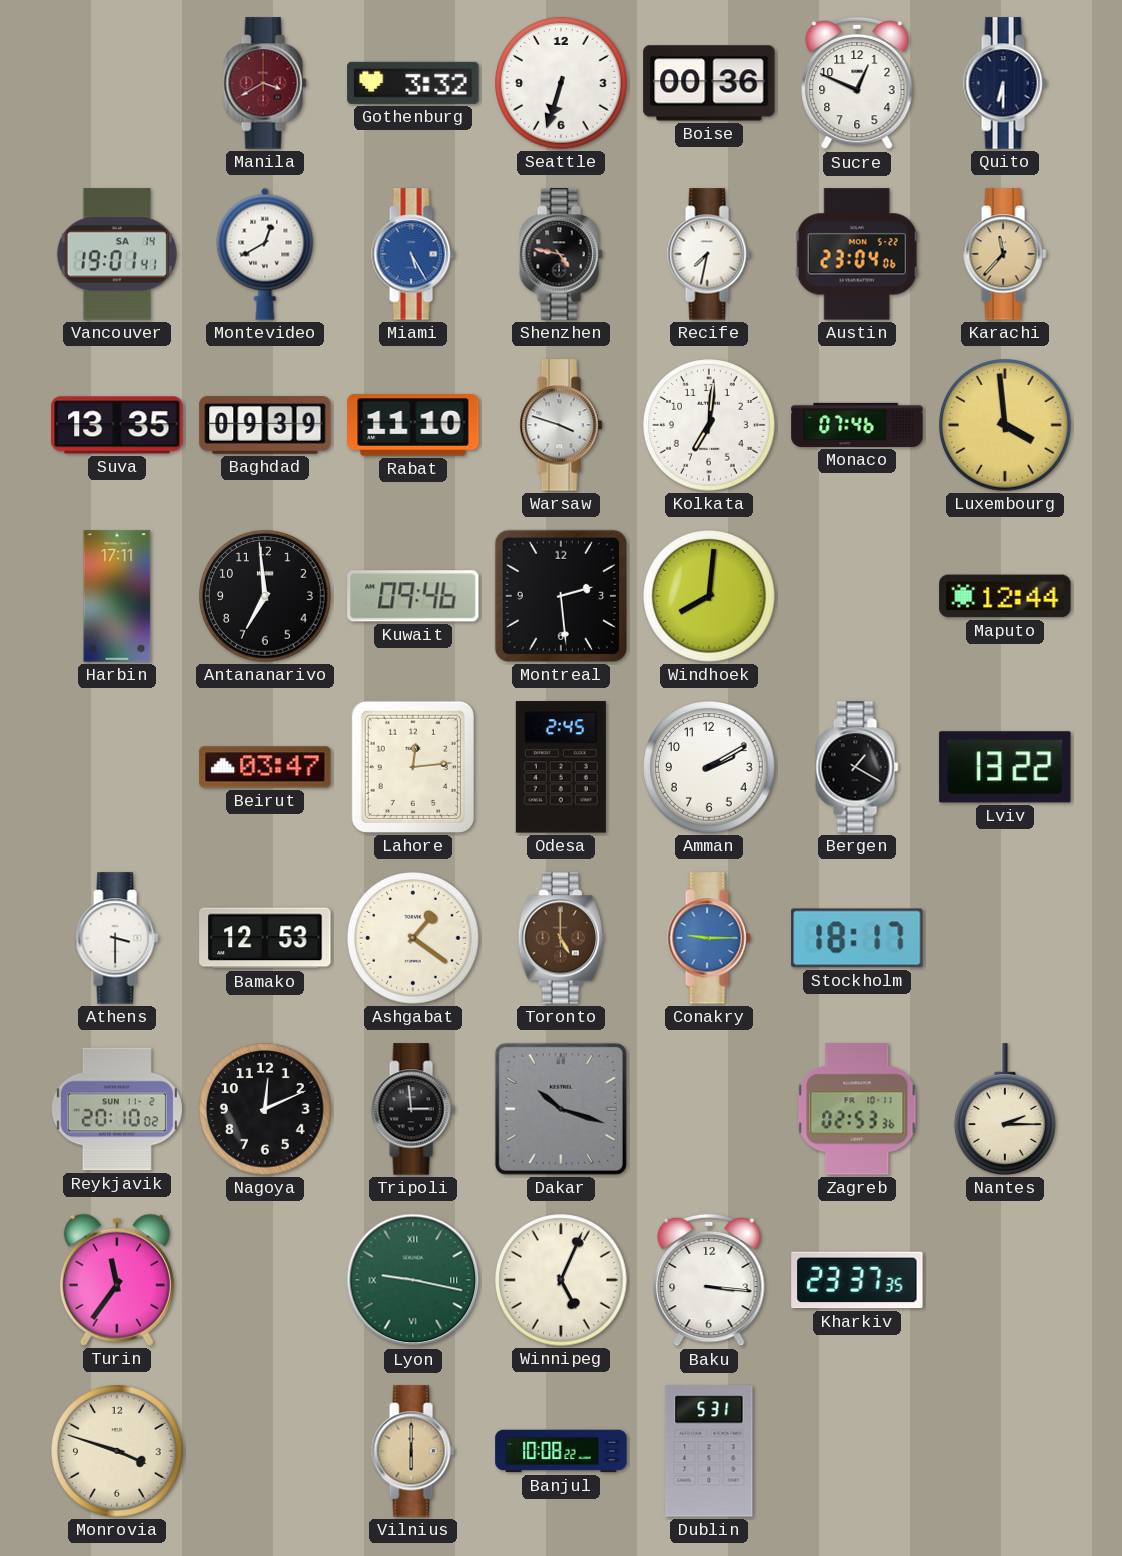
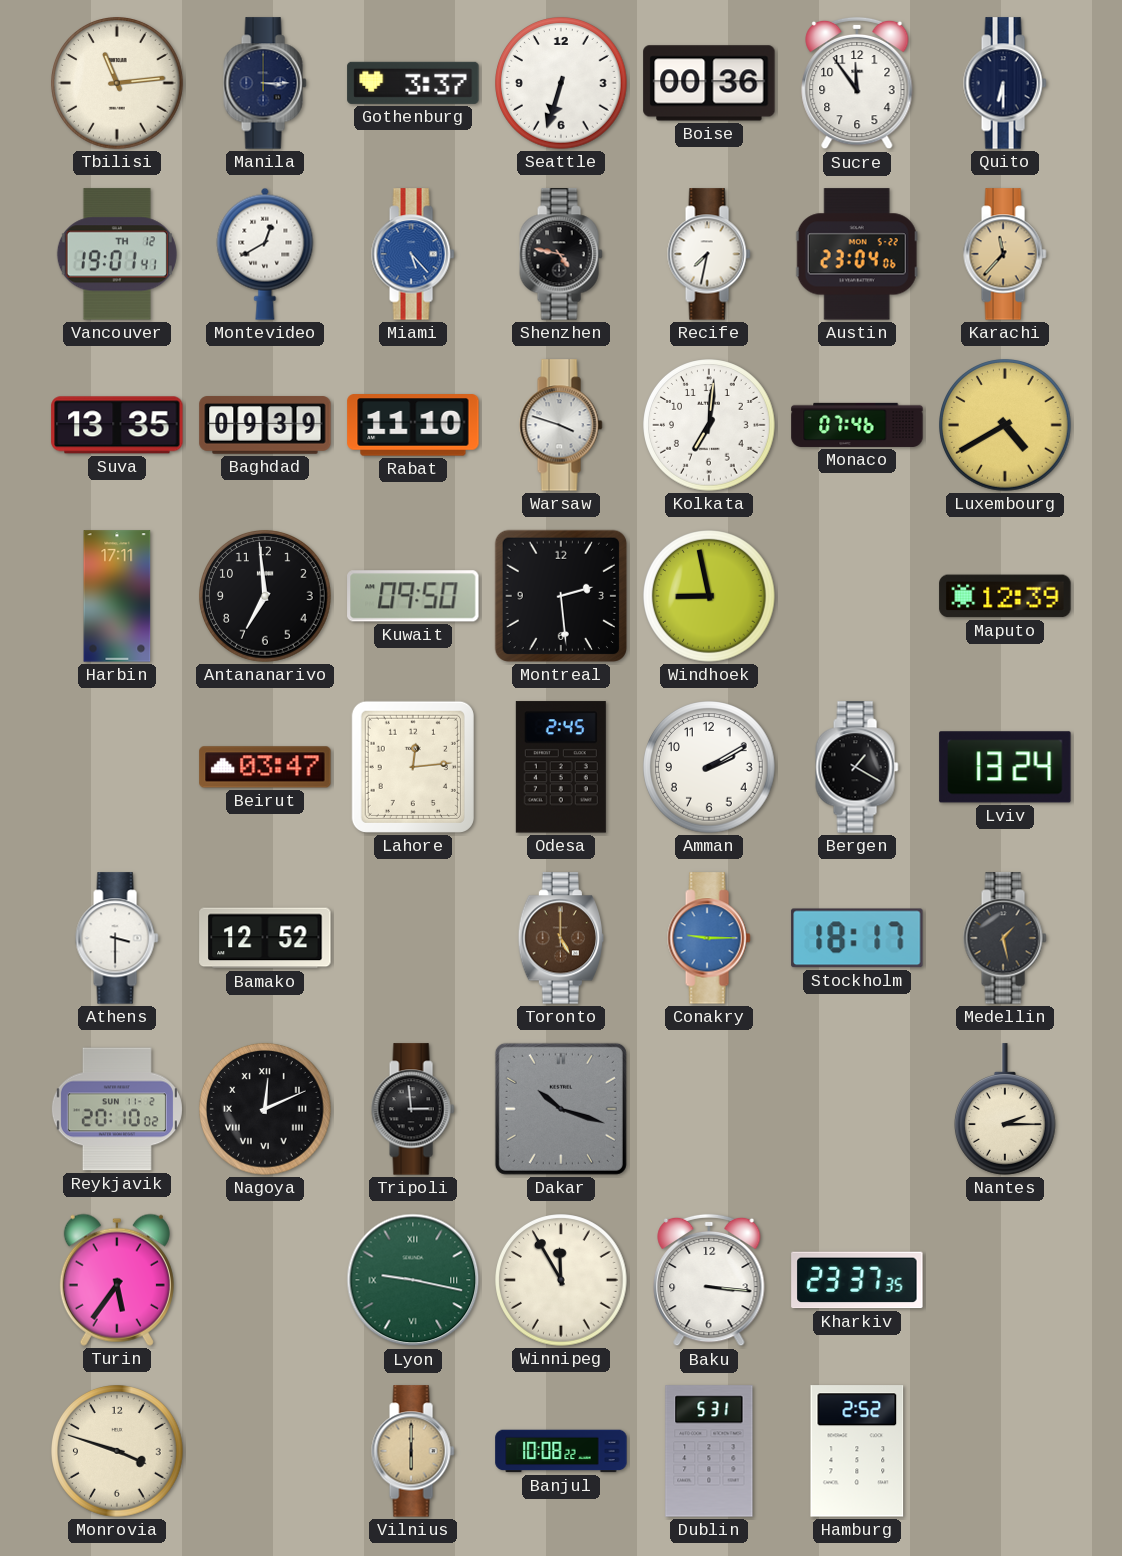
Tbilisi: none -> 11:14
Manila: 3:40 -> 3:15
Manila dial: burgundy -> navy
Gothenburg: 3:32 -> 3:37
Sucre: 12:49 -> 11:54
Vancouver date: SA 14 -> TH 12
Miami: 5:25 -> 5:23
Luxembourg: 3:59 -> 4:40
Kuwait: 09:46 -> 09:50
Windhoek: 8:01 -> 8:58
Maputo: 12:44 -> 12:39
Lviv: 13:22 -> 13:24
Bamako: 12:53 -> 12:52
Ashgabat: 1:21 -> none
Medellin: none -> 1:28
Nagoya numerals: Arabic -> Roman
Zagreb: 02:53 -> none
Turin: 11:36 -> 5:36
Winnipeg: 5:04 -> 11:55
Hamburg: none -> 2:52
